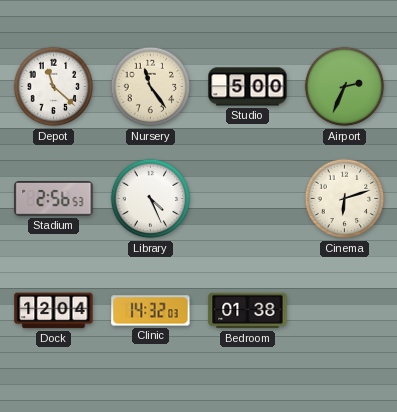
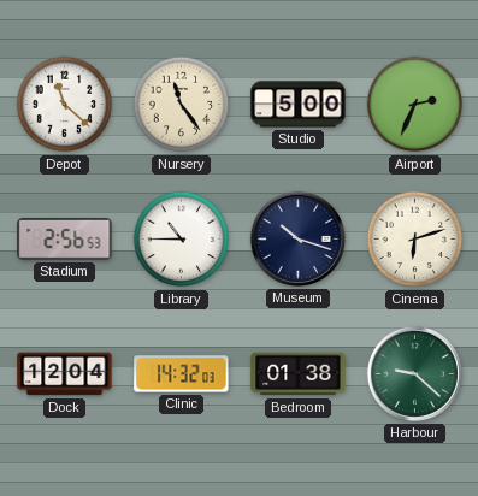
Library: 4:26 -> 10:45
Museum: none -> 10:18
Harbour: none -> 9:22
